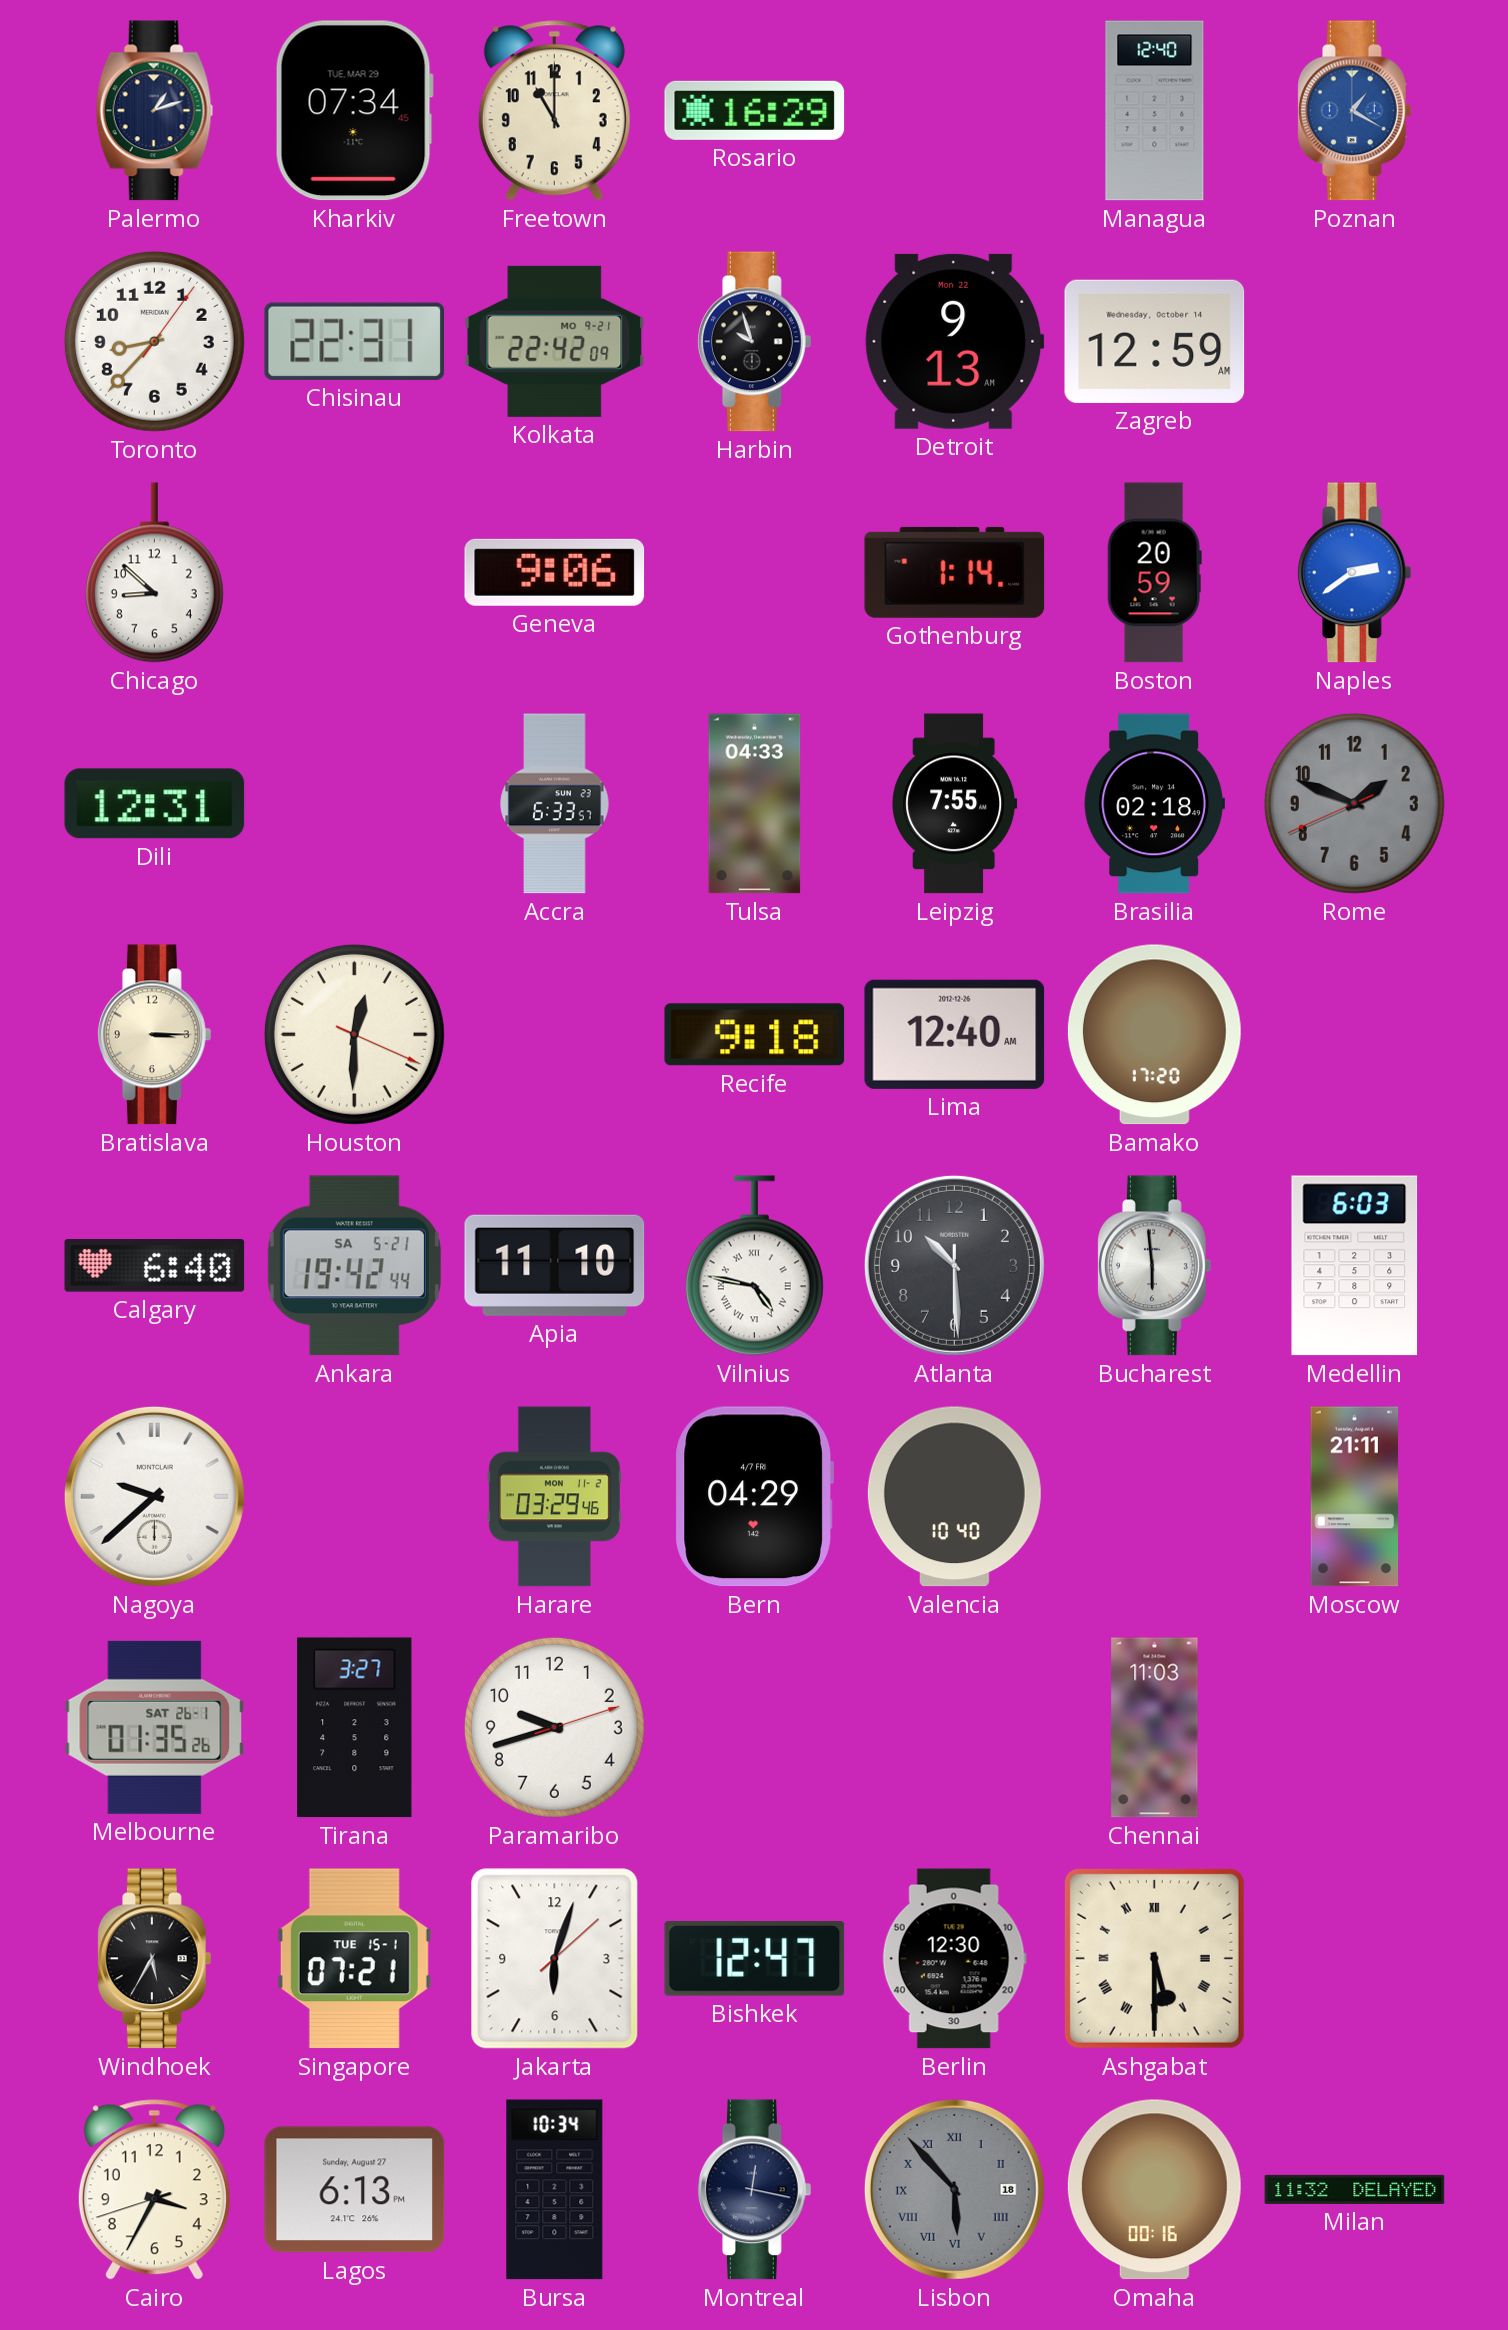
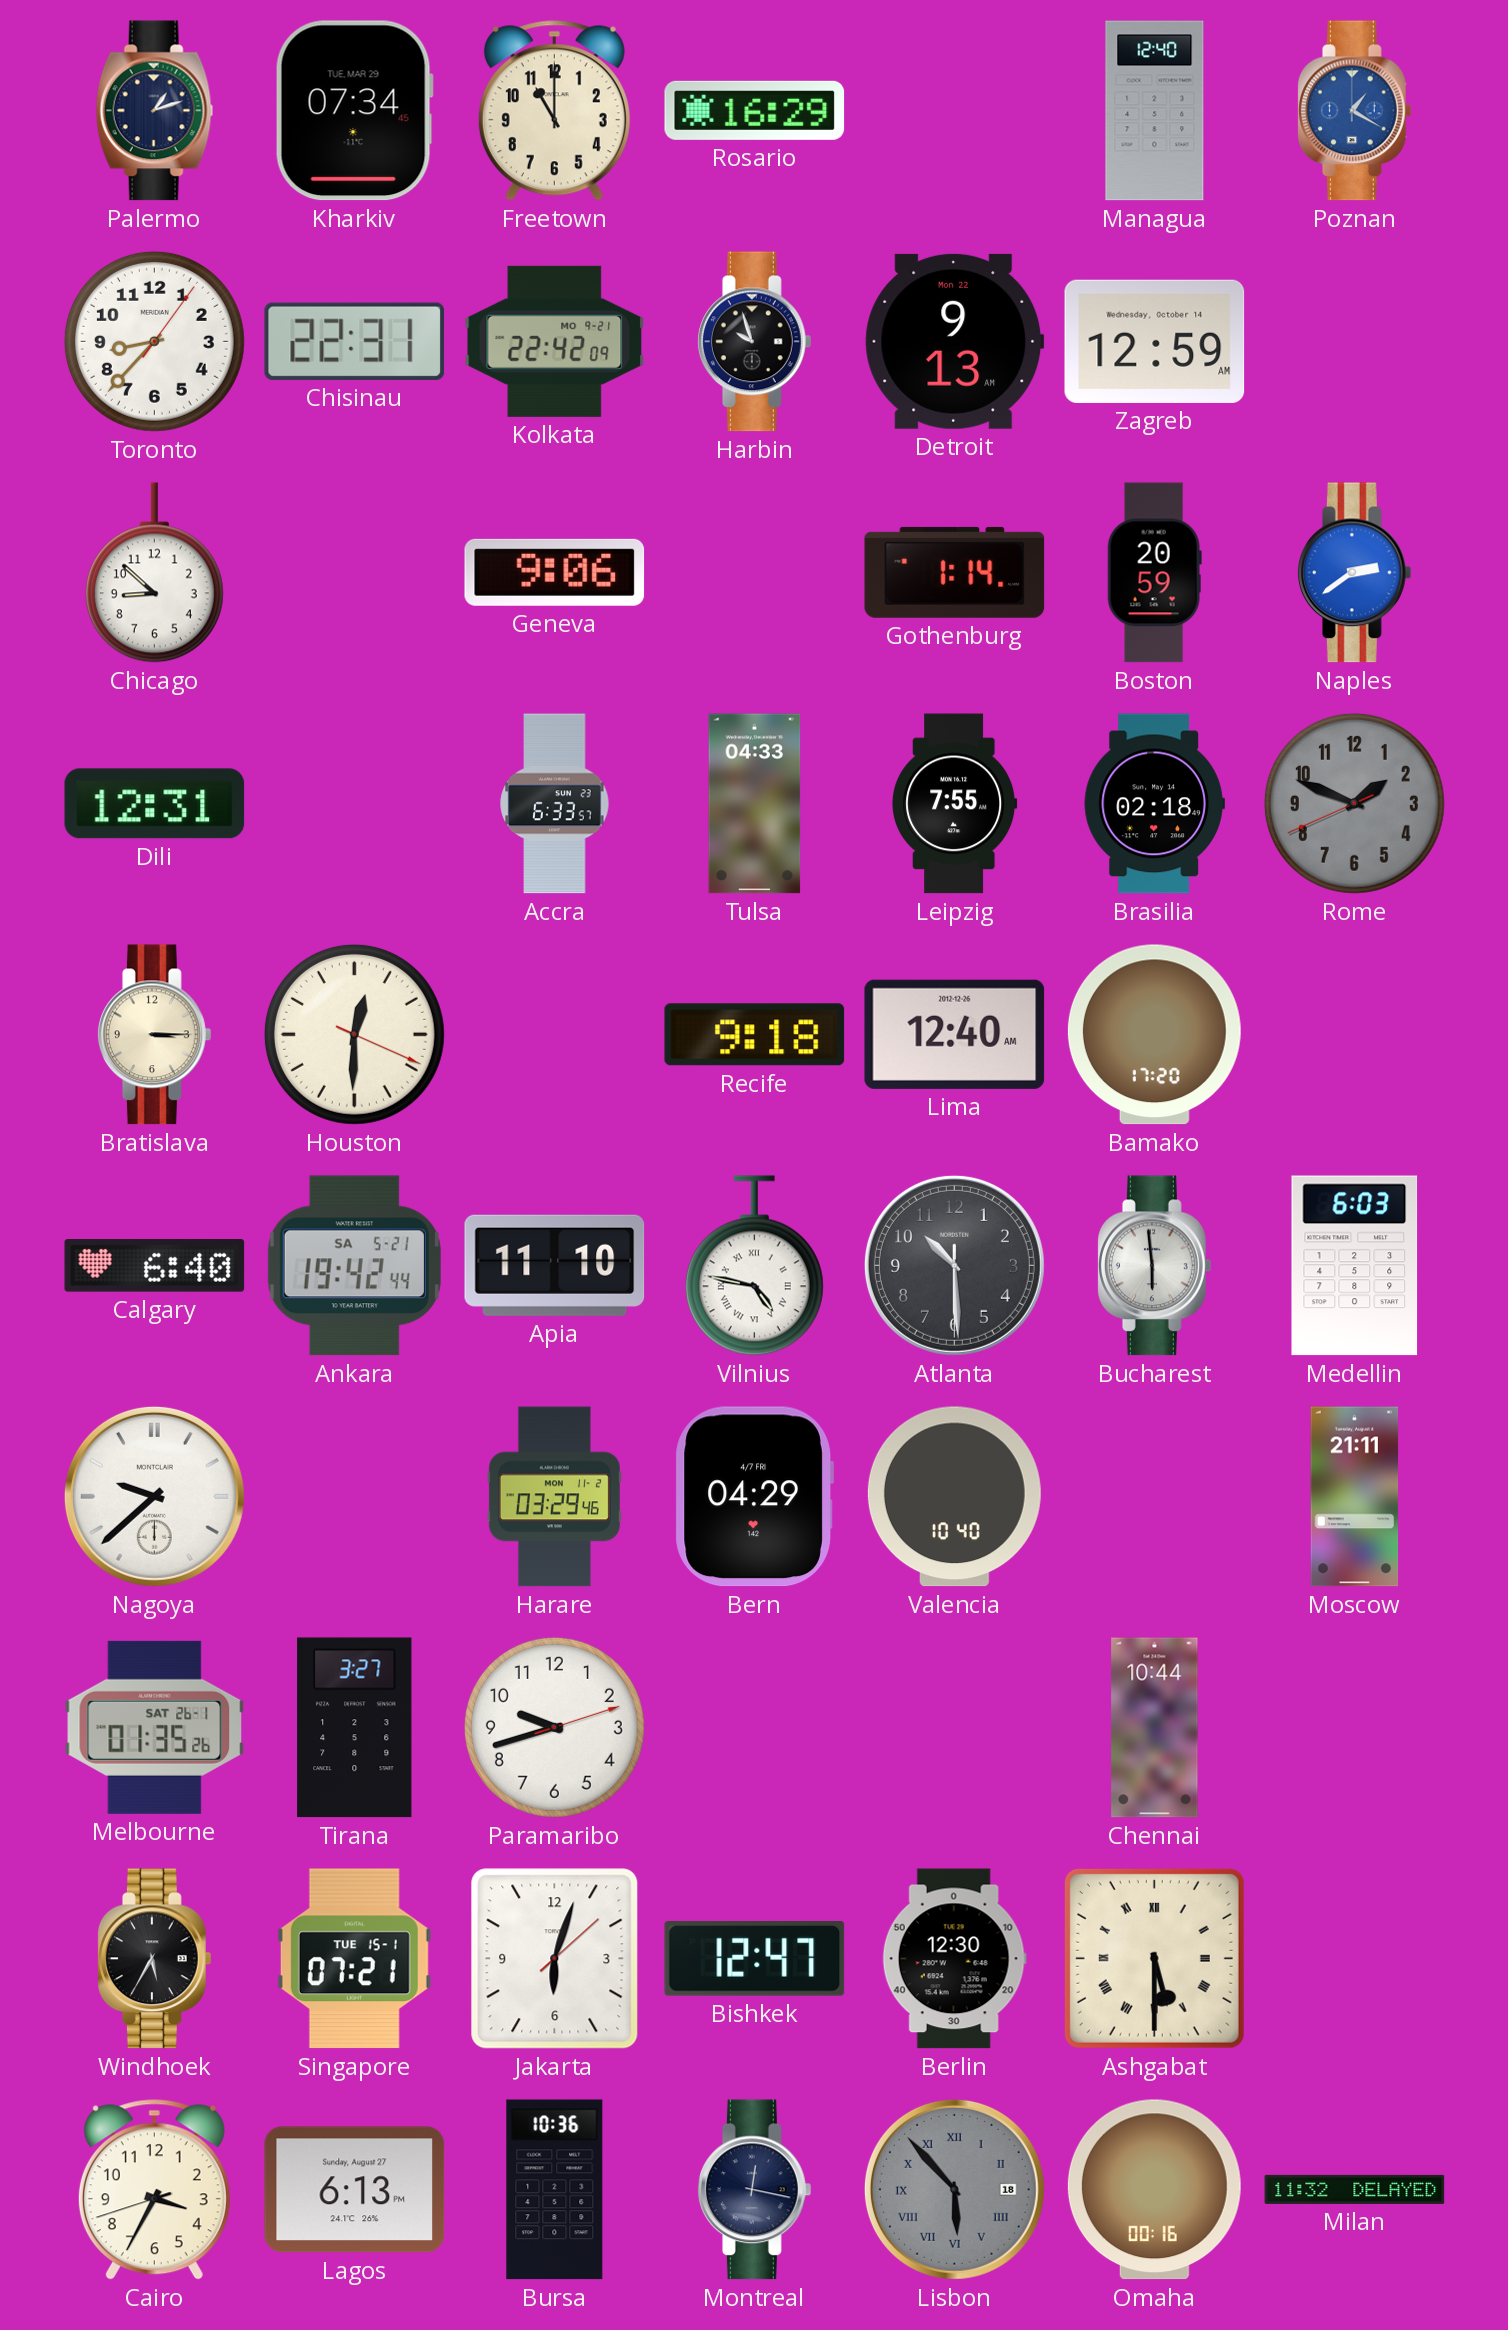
Chennai: 11:03 -> 10:44
Bursa: 10:34 -> 10:36
